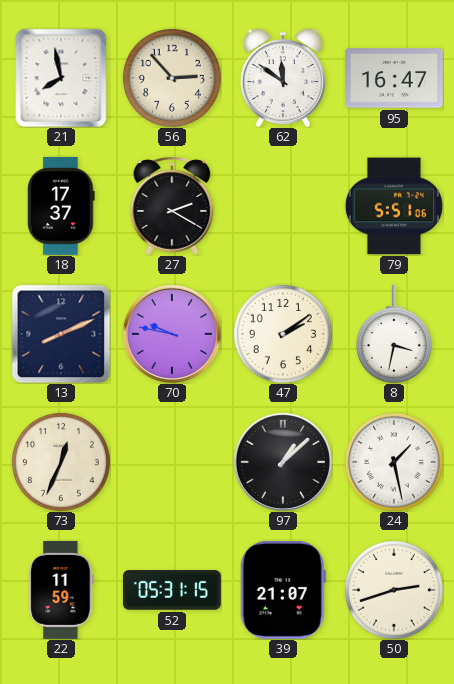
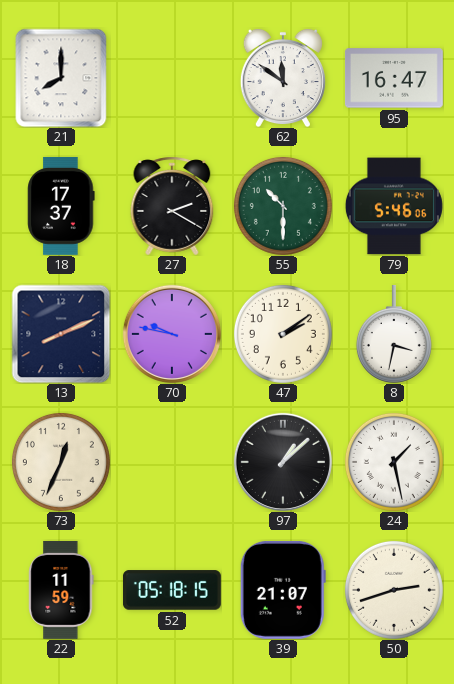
21: 7:58 -> 8:00
56: 2:53 -> none
55: none -> 10:30
79: 5:51 -> 5:46
52: 05:31 -> 05:18
